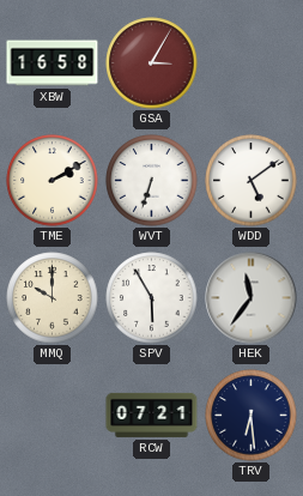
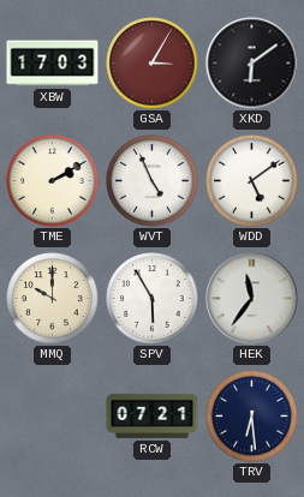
XBW: 16:58 -> 17:03
XKD: none -> 6:09
WVT: 6:33 -> 4:56
